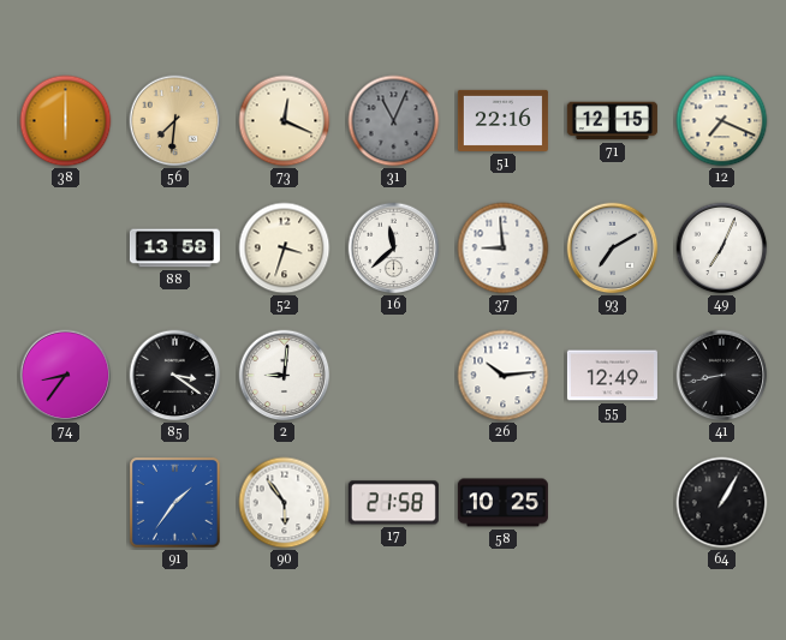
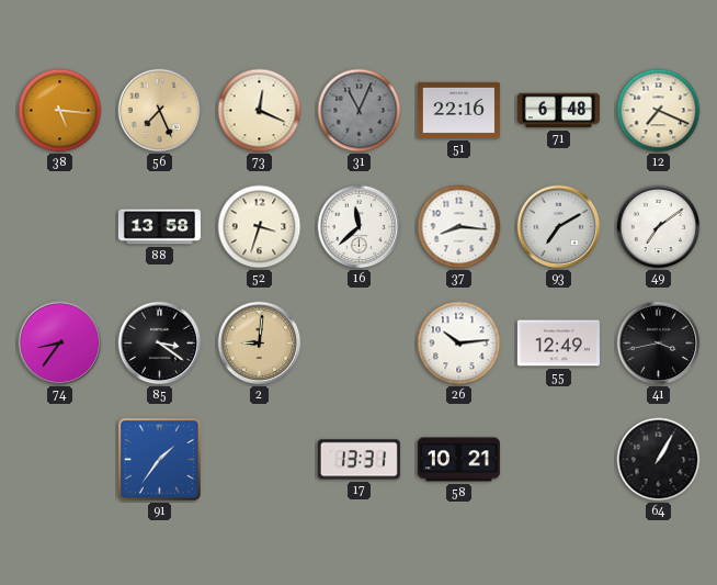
38: 6:00 -> 5:16
56: 7:31 -> 7:26
71: 12:15 -> 6:48
37: 8:59 -> 8:16
49: 7:04 -> 7:09
2 dial: white -> champagne
41: 8:43 -> 3:43
90: 5:54 -> none
17: 21:58 -> 13:31
58: 10:25 -> 10:21
